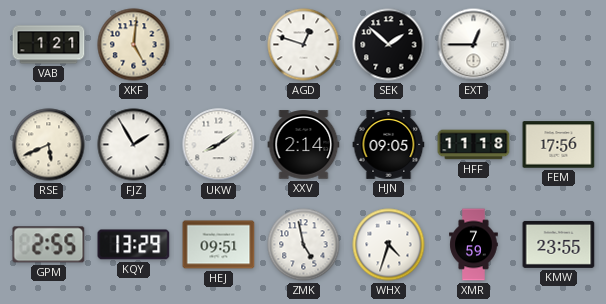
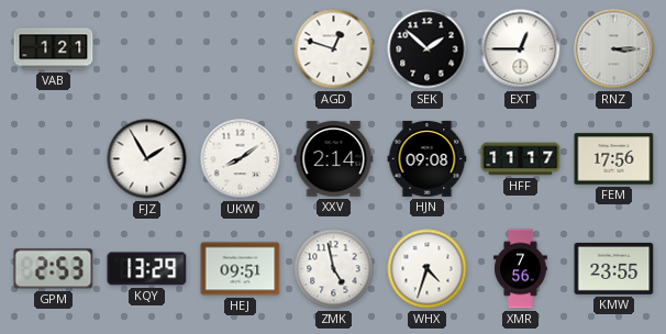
XKF: 5:01 -> none
RNZ: none -> 3:15
RSE: 5:41 -> none
HJN: 09:05 -> 09:08
HFF: 11:18 -> 11:17
GPM: 2:55 -> 2:53
XMR: 7:59 -> 7:56
